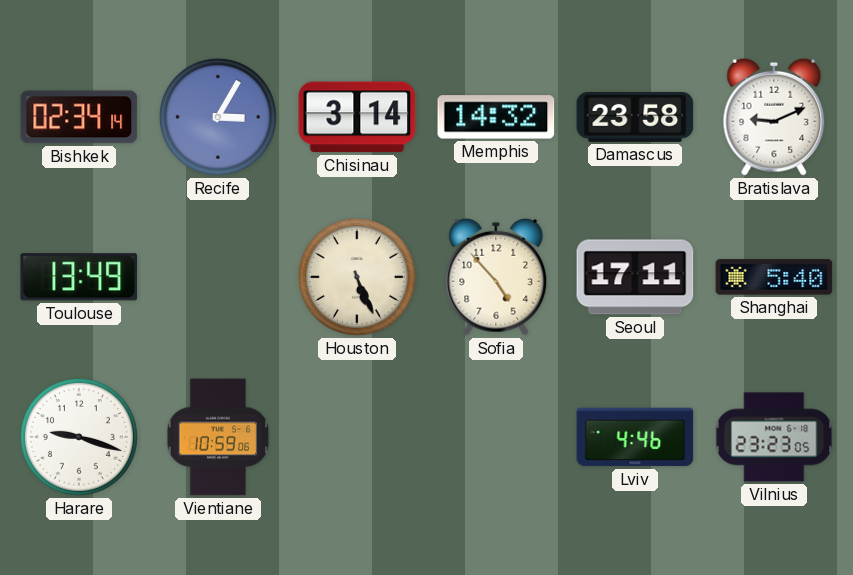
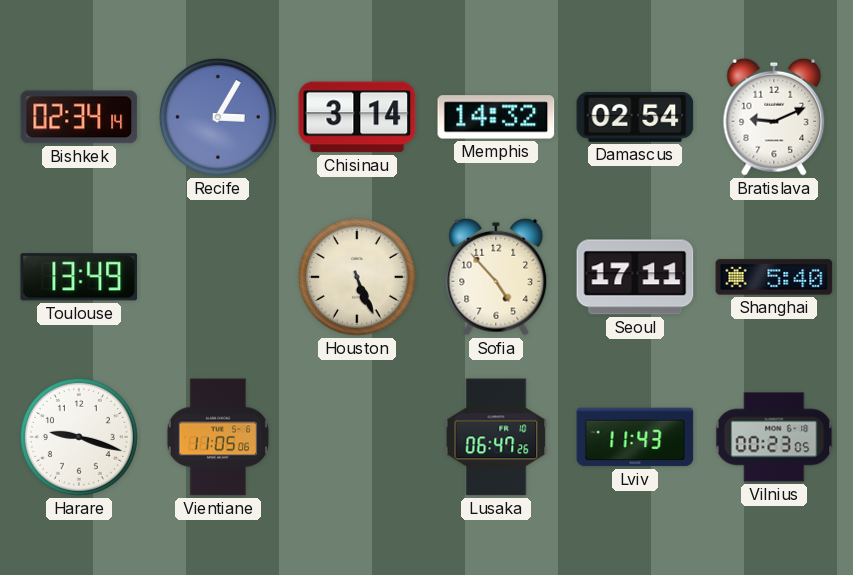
Damascus: 23:58 -> 02:54
Vientiane: 10:59 -> 11:05
Lusaka: none -> 06:47
Lviv: 4:46 -> 11:43
Vilnius: 23:23 -> 00:23
